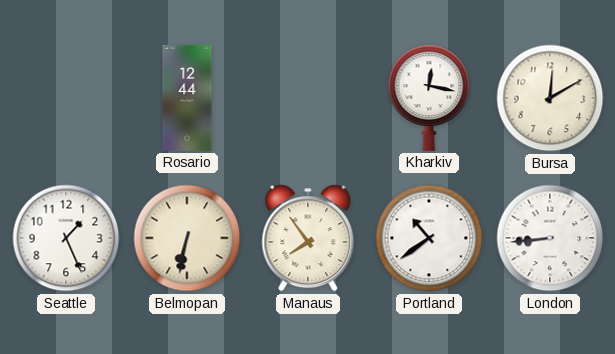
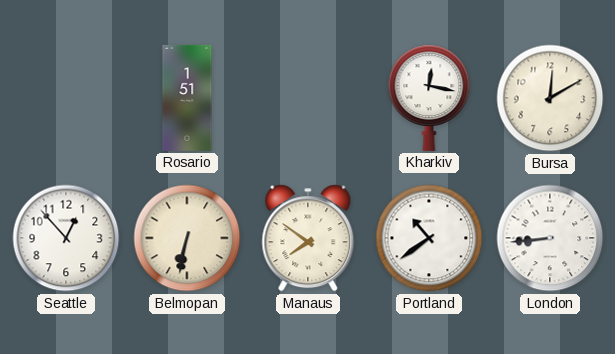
Rosario: 12:44 -> 1:51
Seattle: 1:26 -> 12:53
Manaus: 7:54 -> 7:51
